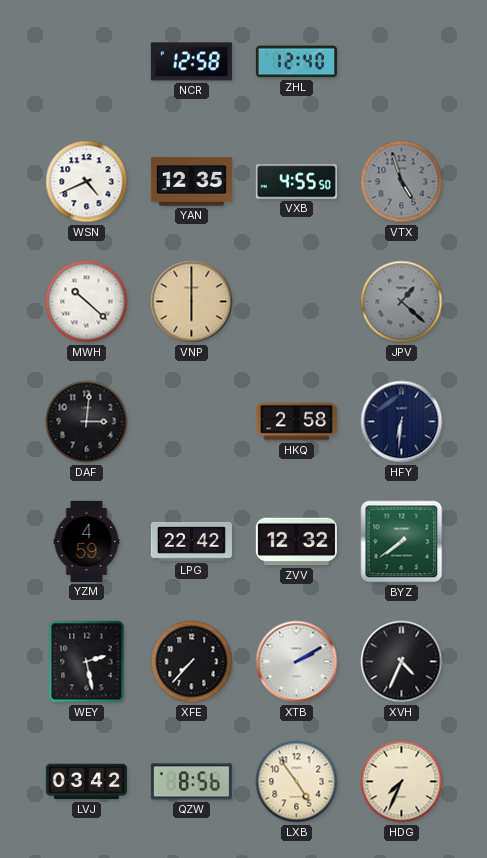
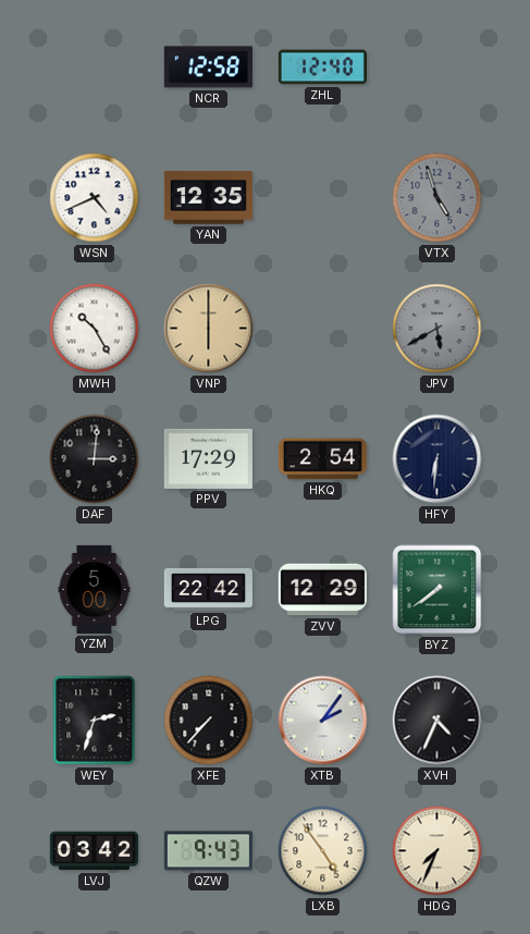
VXB: 4:55 -> none
MWH: 10:22 -> 10:25
JPV: 1:22 -> 5:40
PPV: none -> 17:29
HKQ: 2:58 -> 2:54
YZM: 4:59 -> 5:00
ZVV: 12:32 -> 12:29
WEY: 2:28 -> 2:33
XTB: 2:10 -> 2:06
QZW: 8:56 -> 9:43
